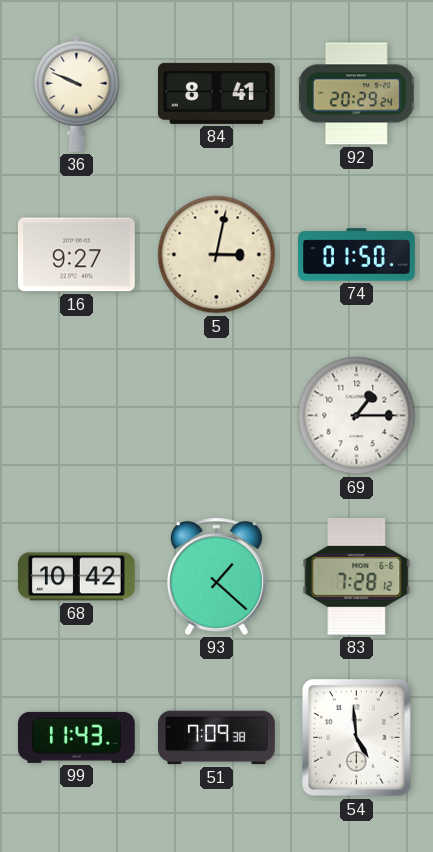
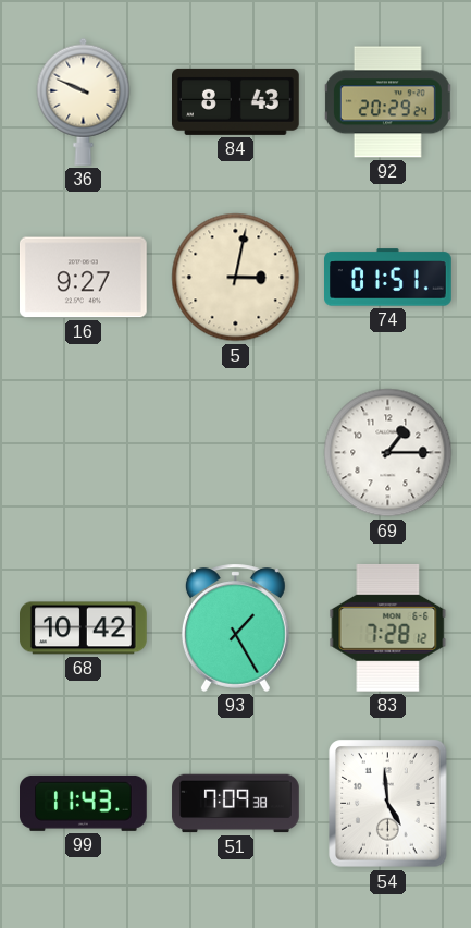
84: 8:41 -> 8:43
74: 01:50 -> 01:51
93: 1:22 -> 1:25
